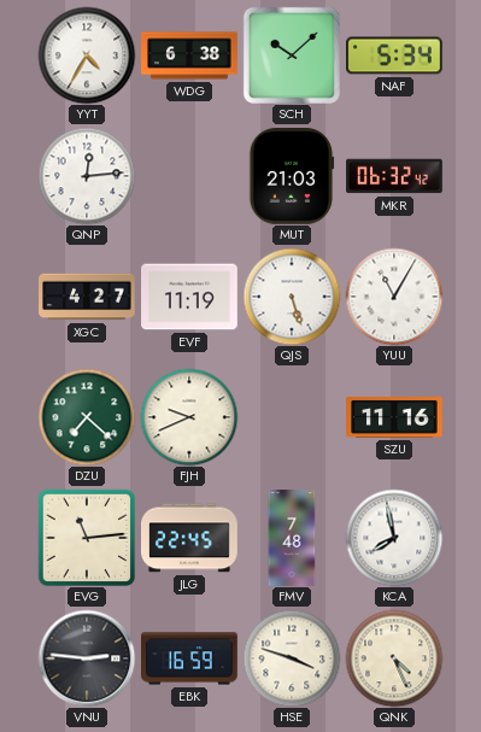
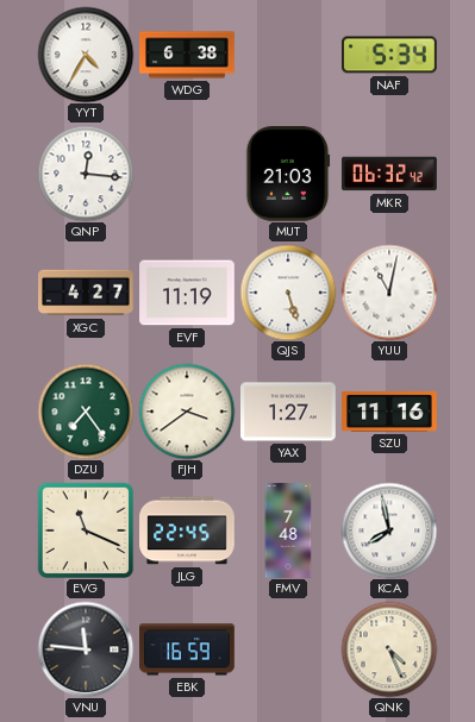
SCH: 10:08 -> none
QNP: 12:14 -> 12:16
YUU: 11:05 -> 11:02
DZU: 7:22 -> 7:24
FJH: 9:41 -> 3:39
YAX: none -> 1:27
EVG: 11:14 -> 11:19
VNU: 2:46 -> 11:46
HSE: 3:48 -> none
